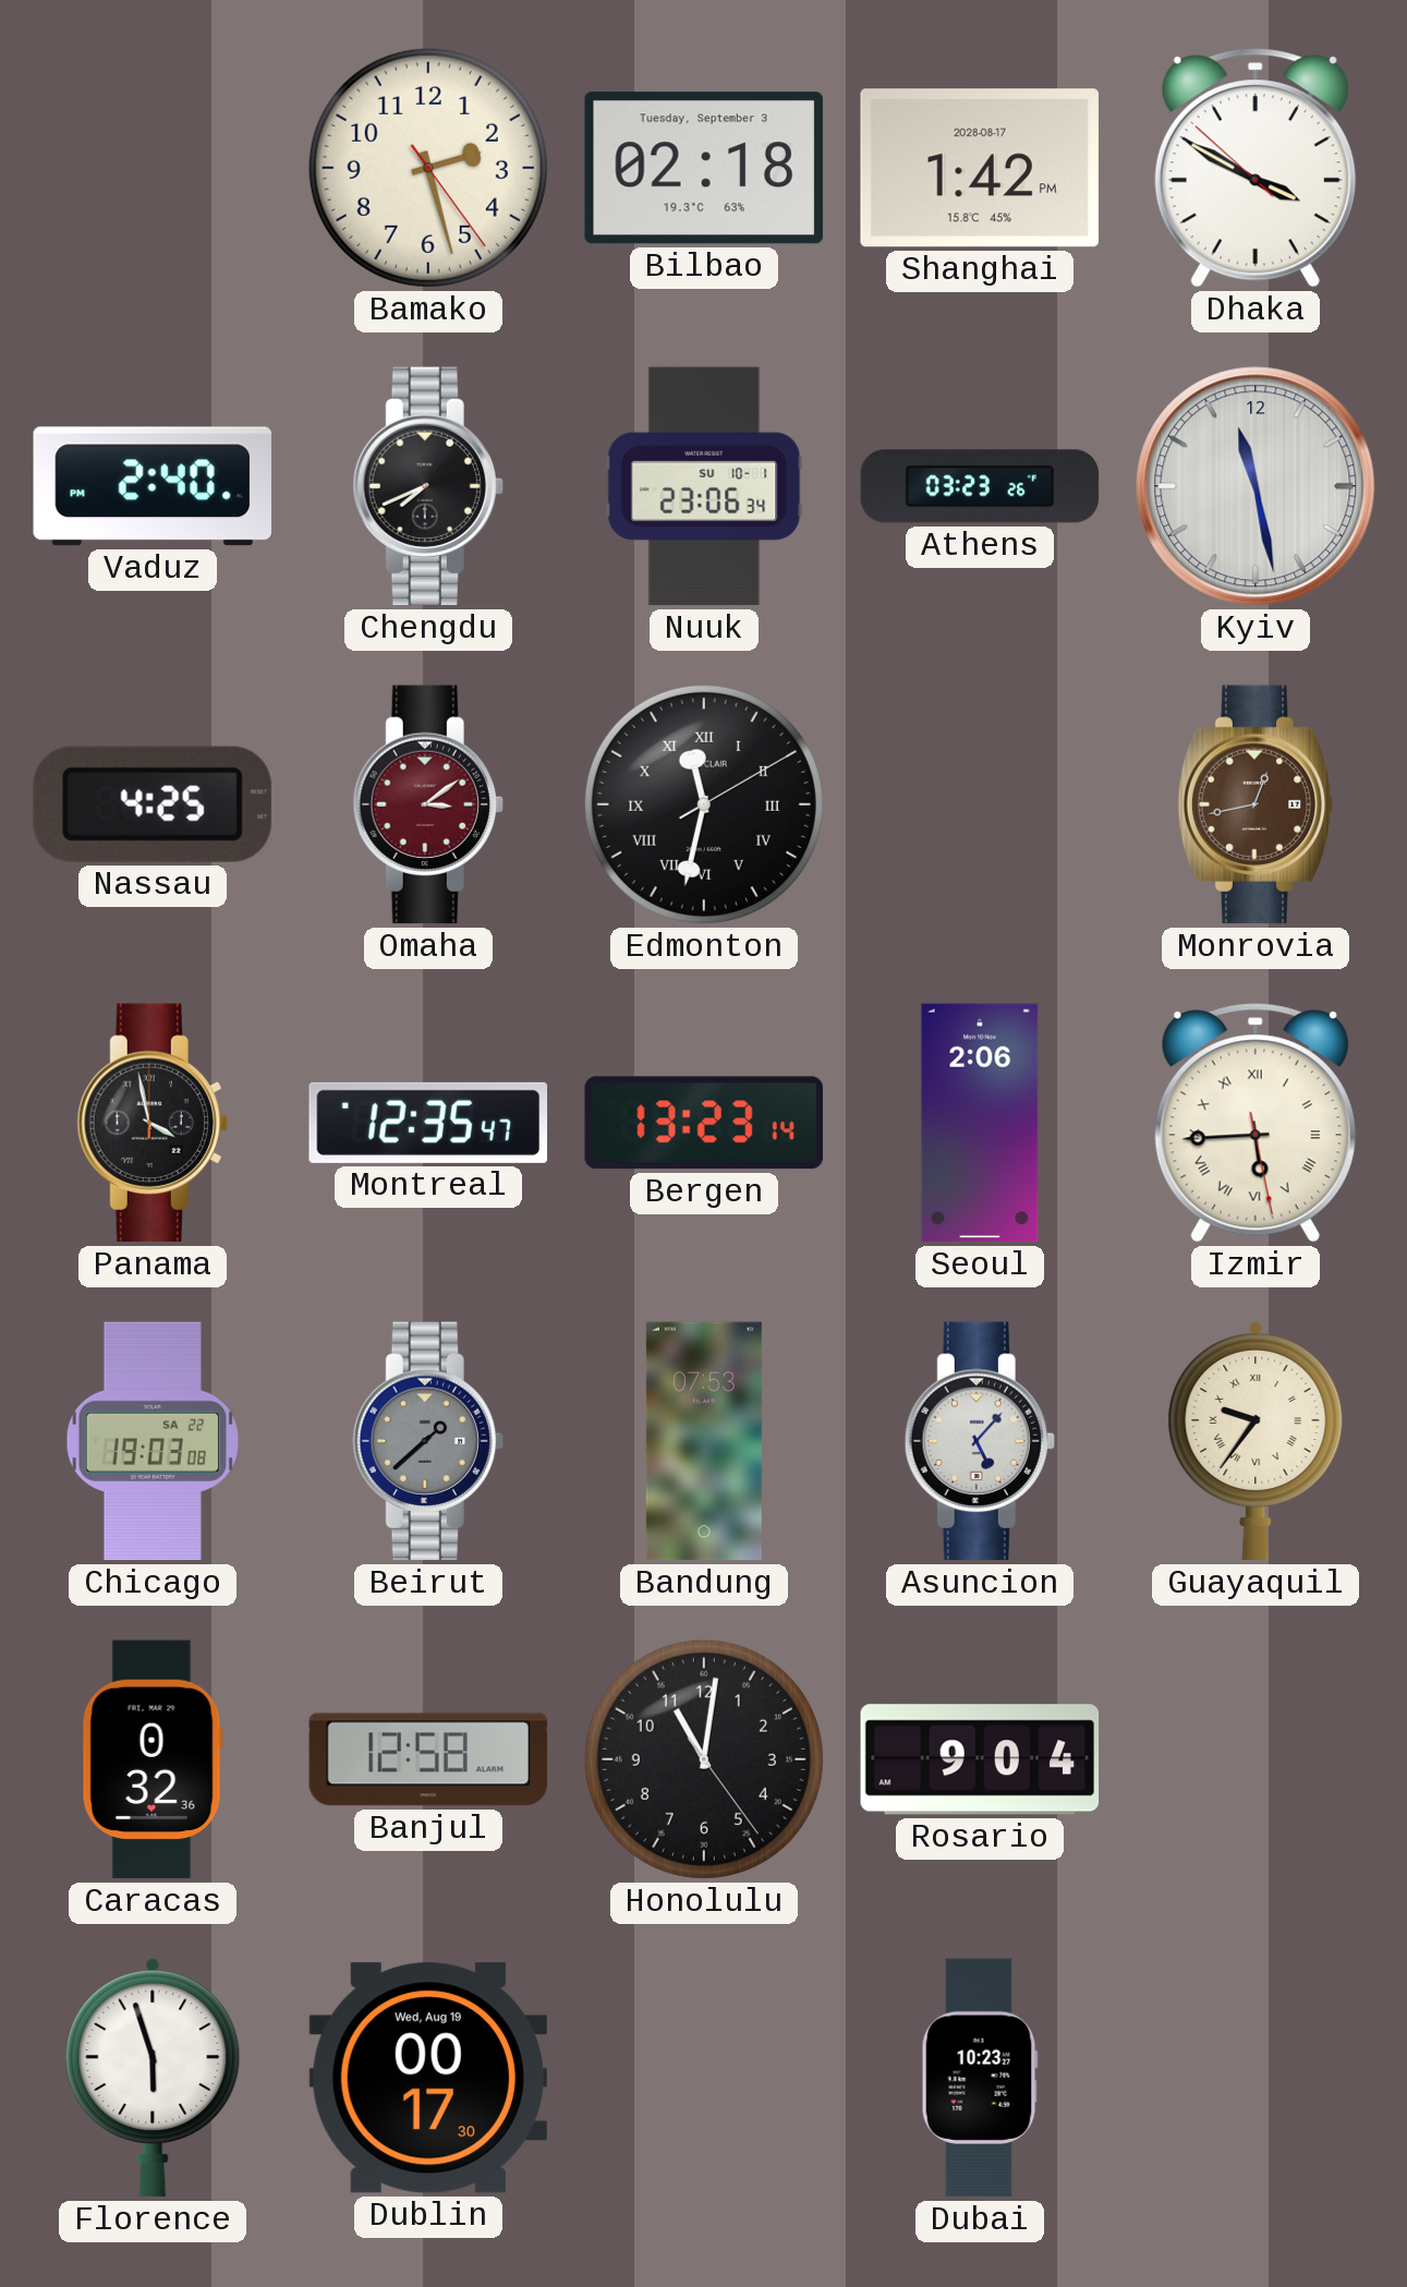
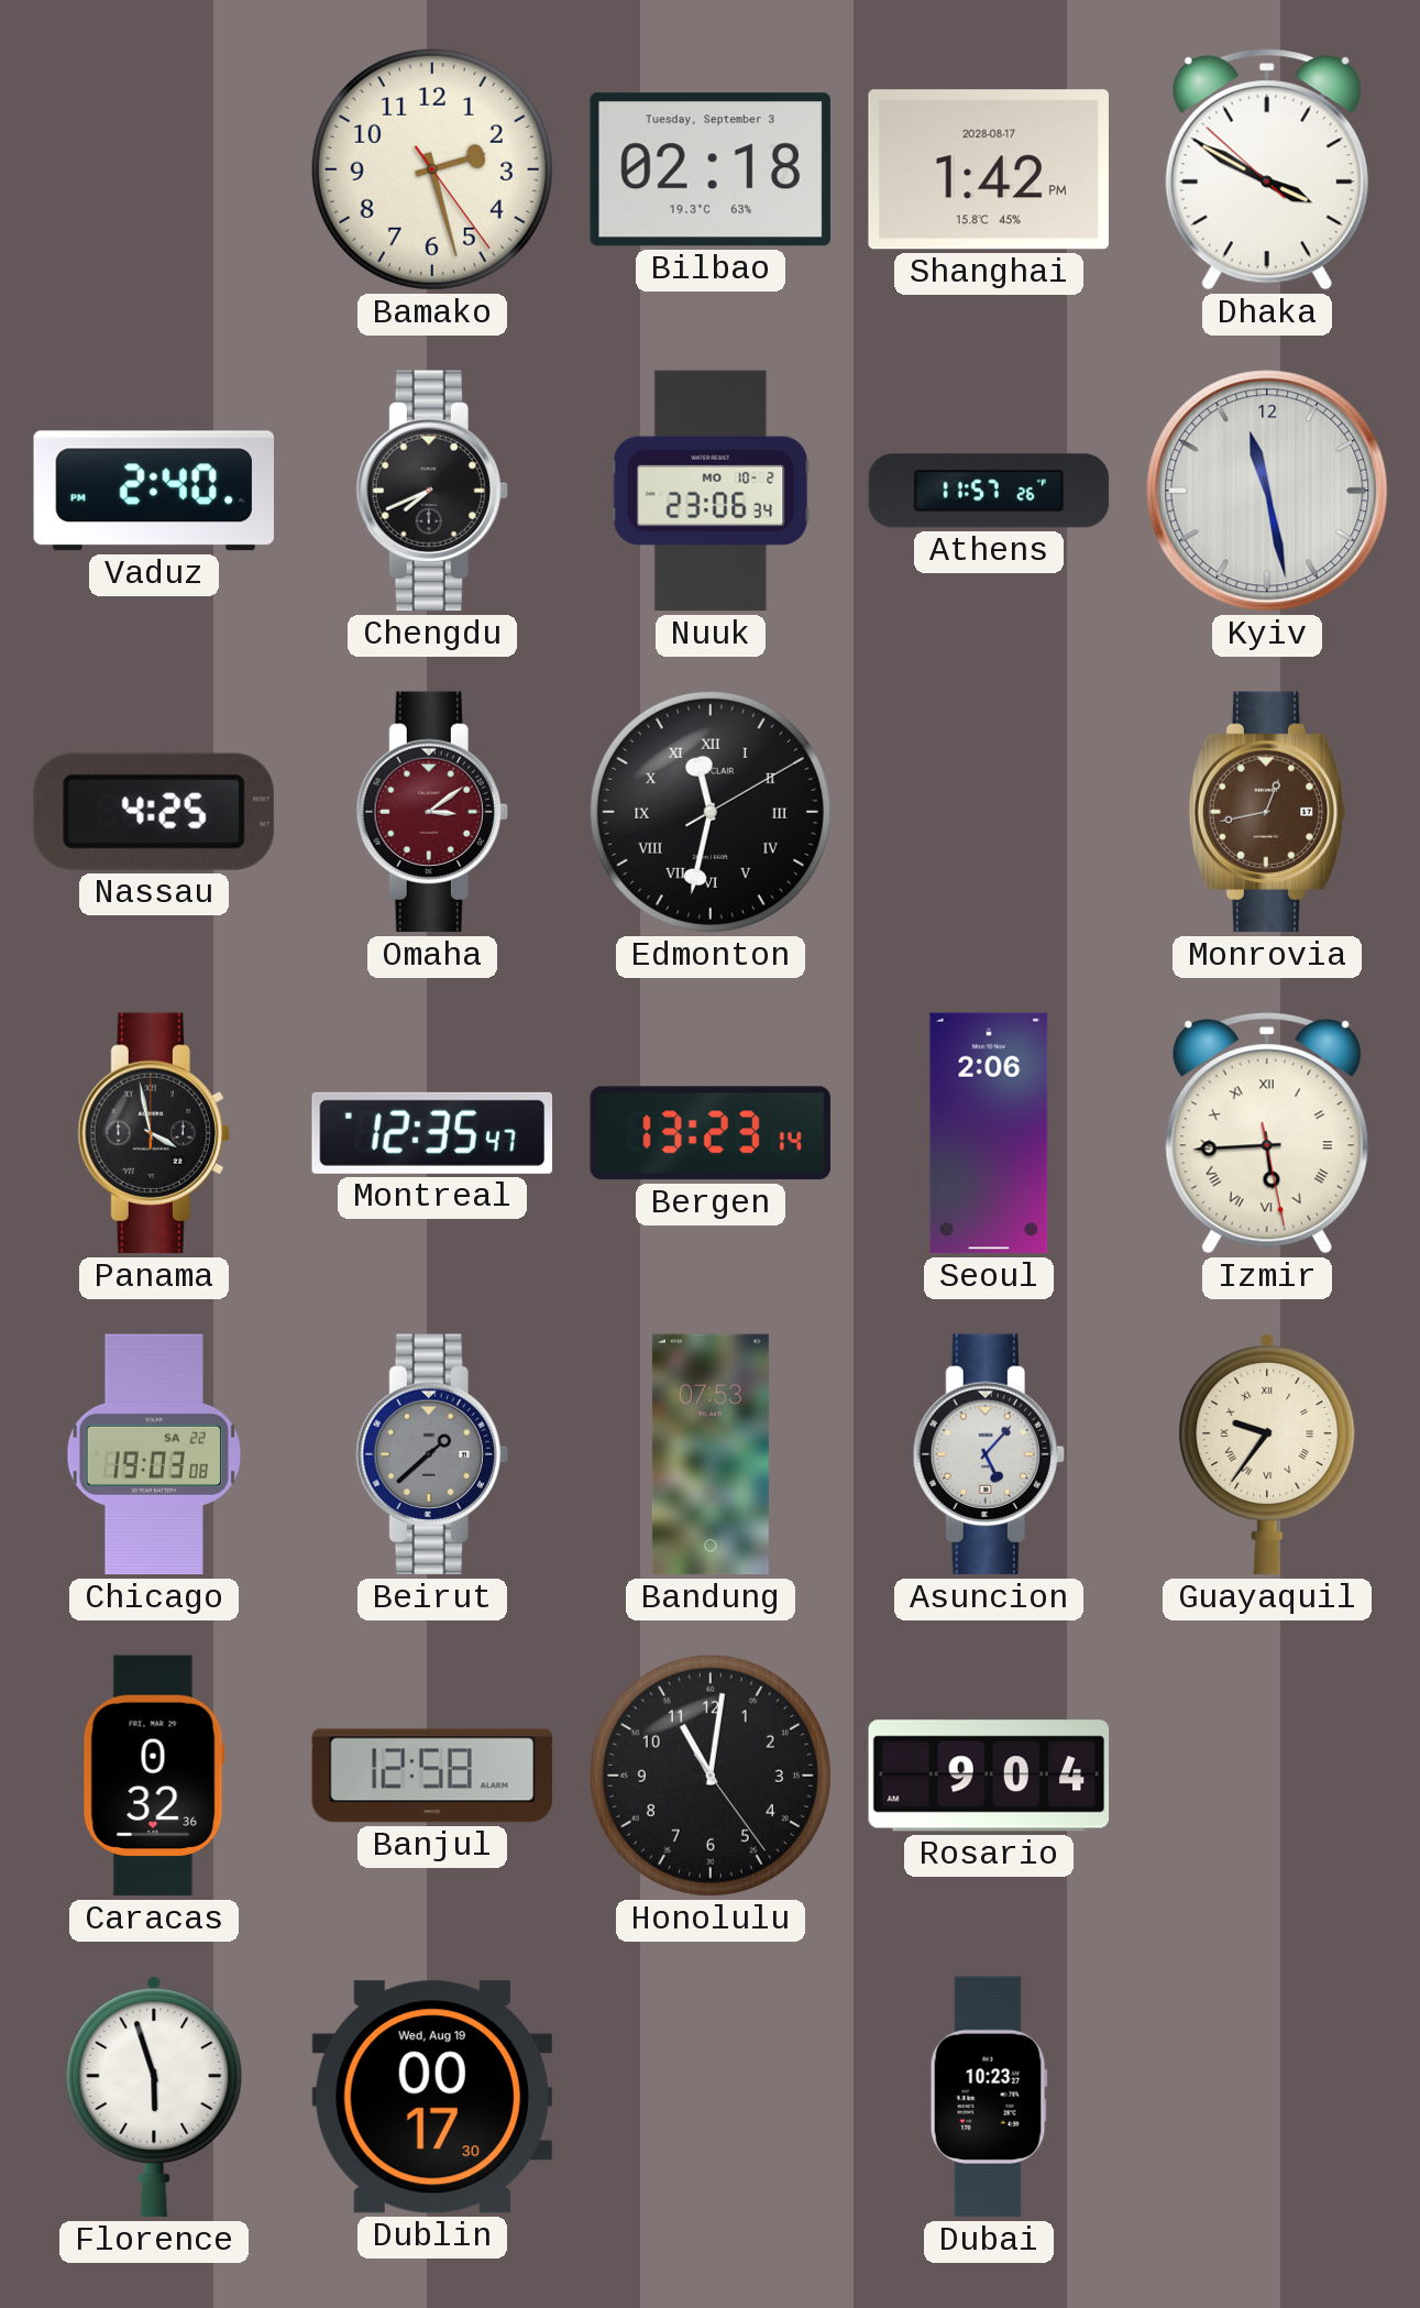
Nuuk date: SU 10-1 -> MO 10-2
Athens: 03:23 -> 11:57
